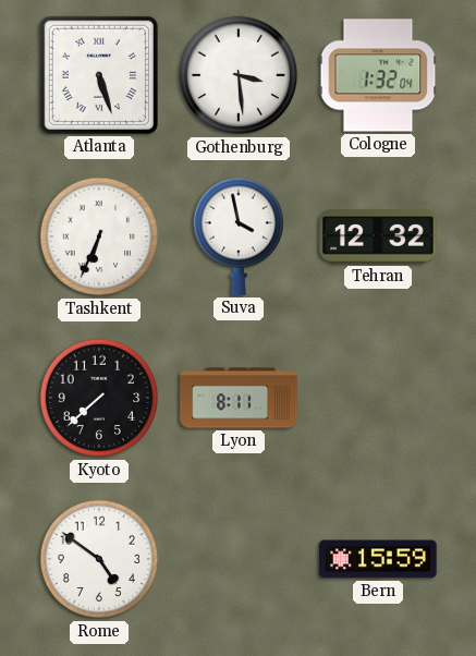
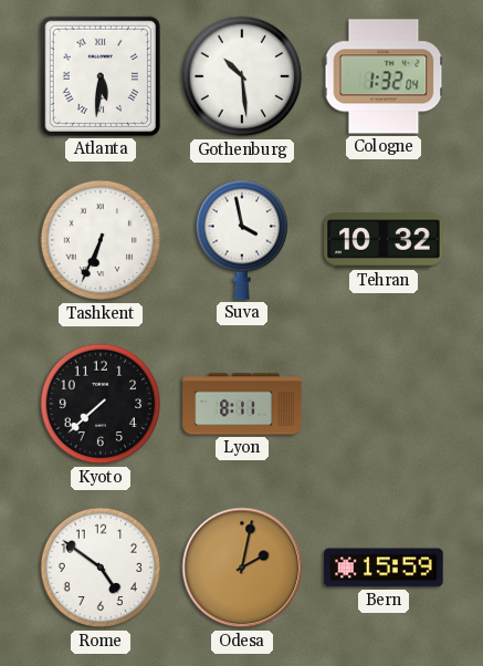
Atlanta: 5:27 -> 5:31
Gothenburg: 3:29 -> 10:29
Tehran: 12:32 -> 10:32
Odesa: none -> 2:02
